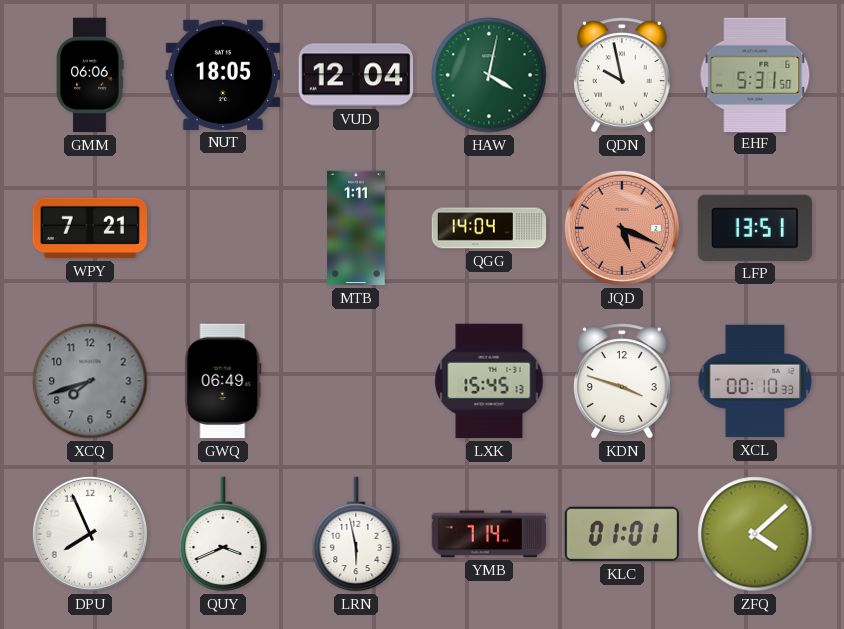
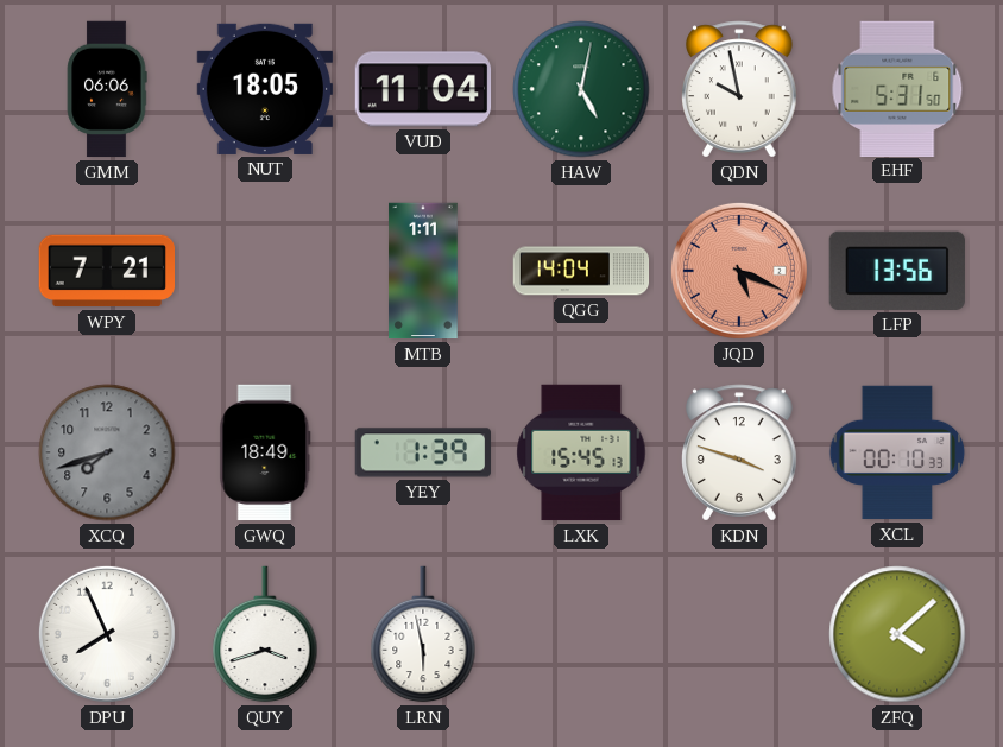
VUD: 12:04 -> 11:04
HAW: 4:02 -> 5:02
LFP: 13:51 -> 13:56
GWQ: 06:49 -> 18:49
YEY: none -> 1:39
QUY: 3:41 -> 3:42
YMB: 7:14 -> none
KLC: 01:01 -> none
